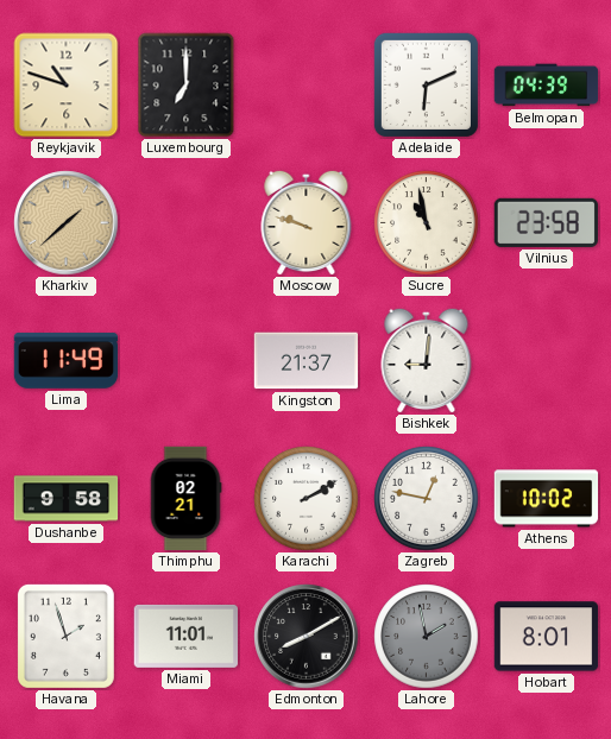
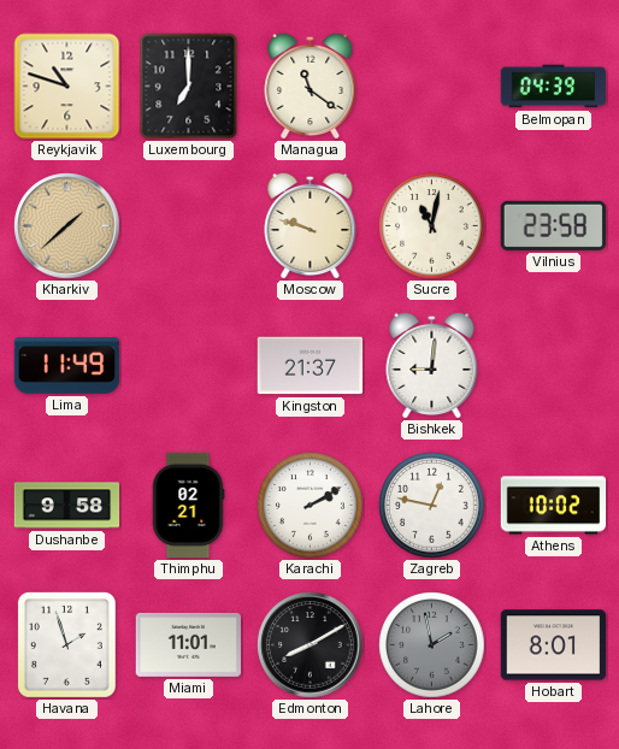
Managua: none -> 11:21
Adelaide: 6:11 -> none
Sucre: 10:58 -> 11:02
